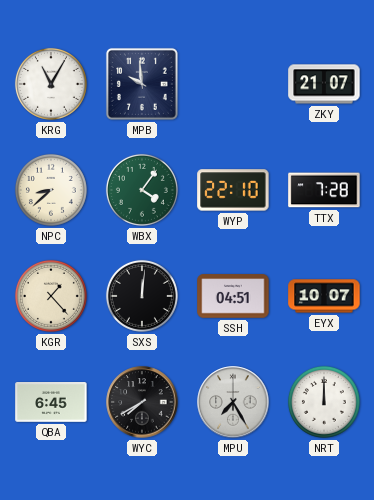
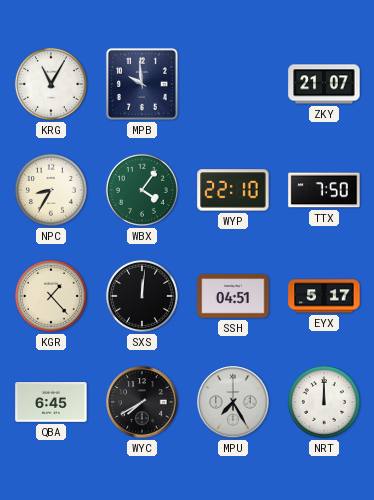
NPC: 8:38 -> 8:35
TTX: 7:28 -> 7:50
EYX: 10:07 -> 5:17
